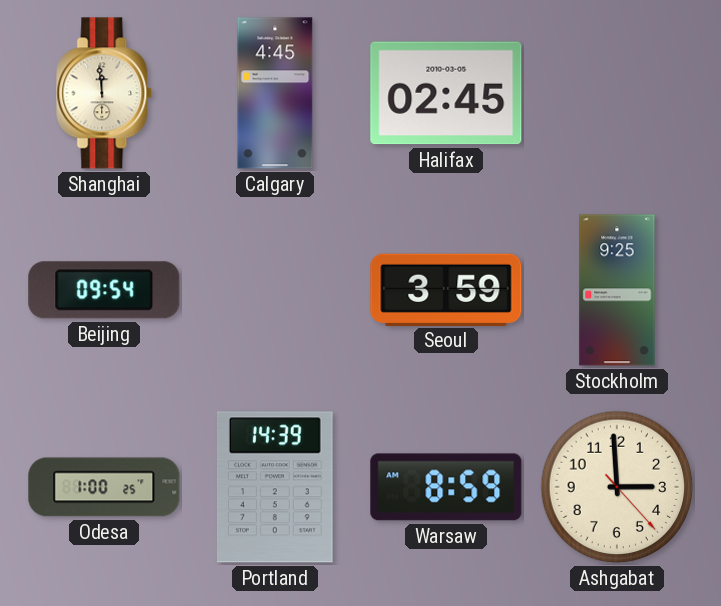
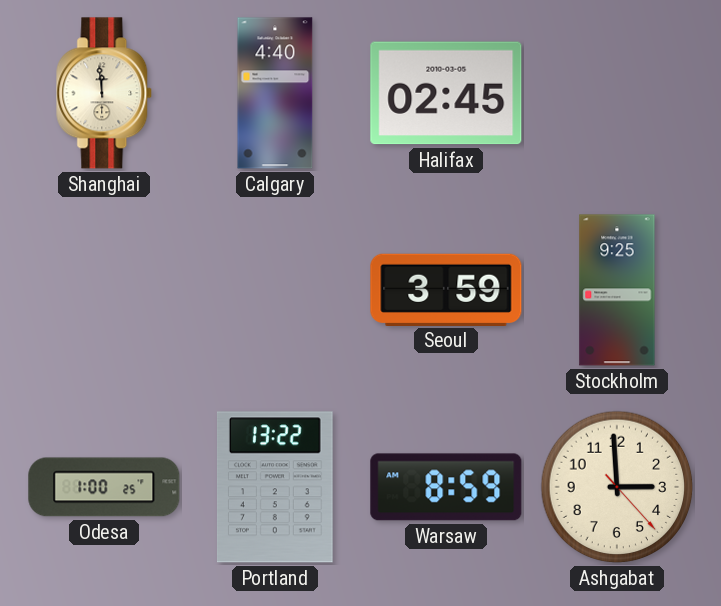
Calgary: 4:45 -> 4:40
Beijing: 09:54 -> none
Portland: 14:39 -> 13:22
